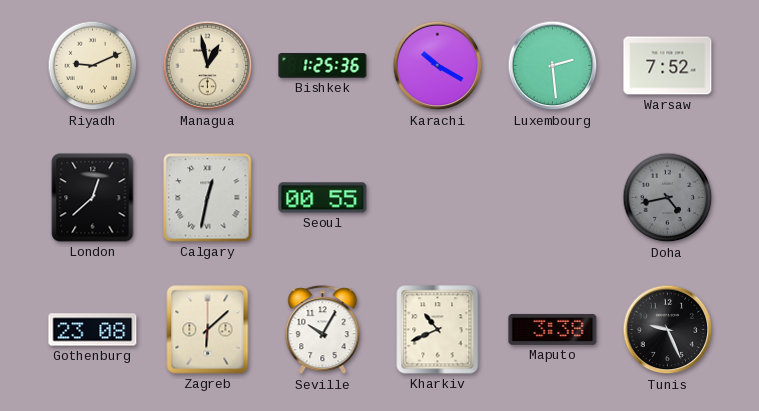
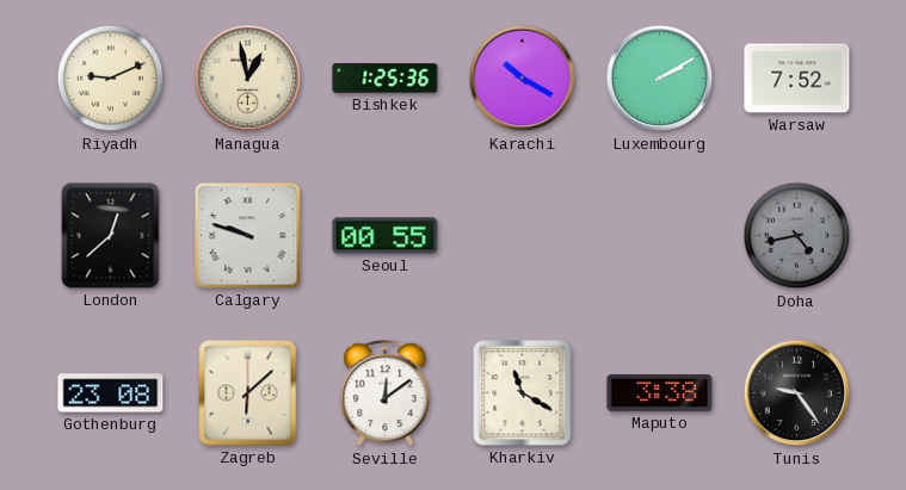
Luxembourg: 2:29 -> 2:10
Calgary: 12:32 -> 9:48
Seville: 10:05 -> 12:09
Kharkiv: 10:41 -> 11:20
Tunis: 9:26 -> 9:24
